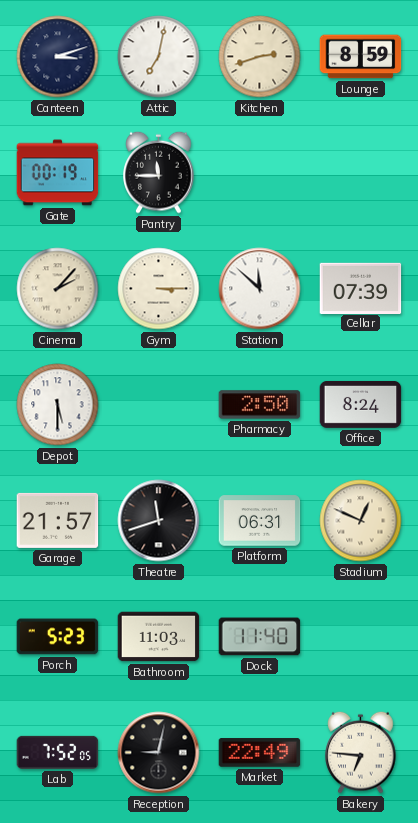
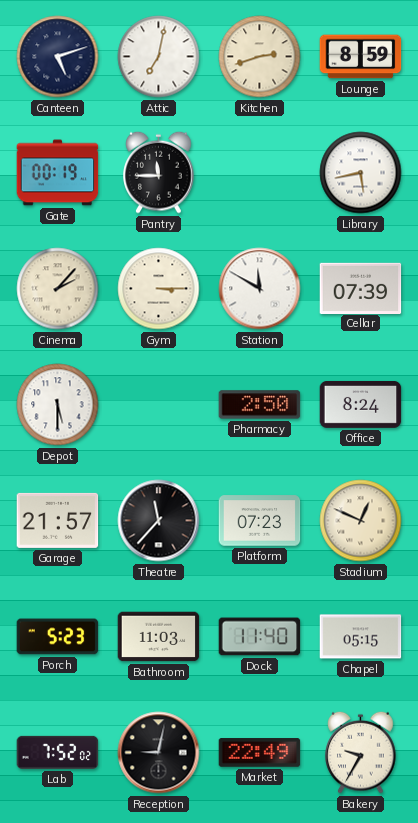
Canteen: 3:12 -> 5:12
Library: none -> 5:43
Station: 11:52 -> 11:50
Theatre: 11:42 -> 11:37
Platform: 06:31 -> 07:23
Chapel: none -> 05:15
Lab: 7:52:05 -> 7:52:02
Bakery: 6:46 -> 9:35
